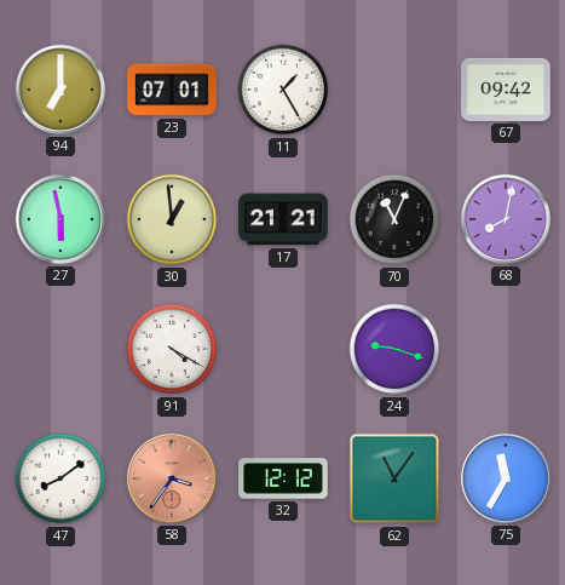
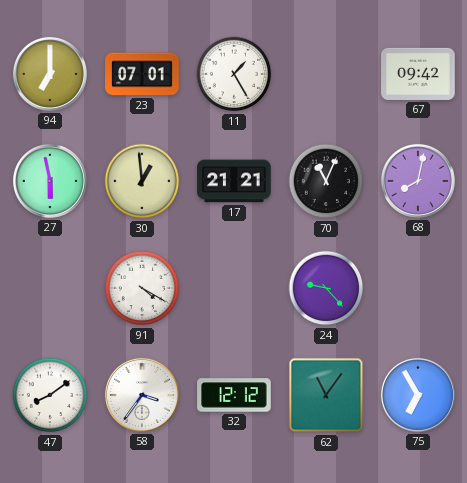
24: 9:18 -> 9:23
58 dial: salmon -> white
75: 11:35 -> 6:55
